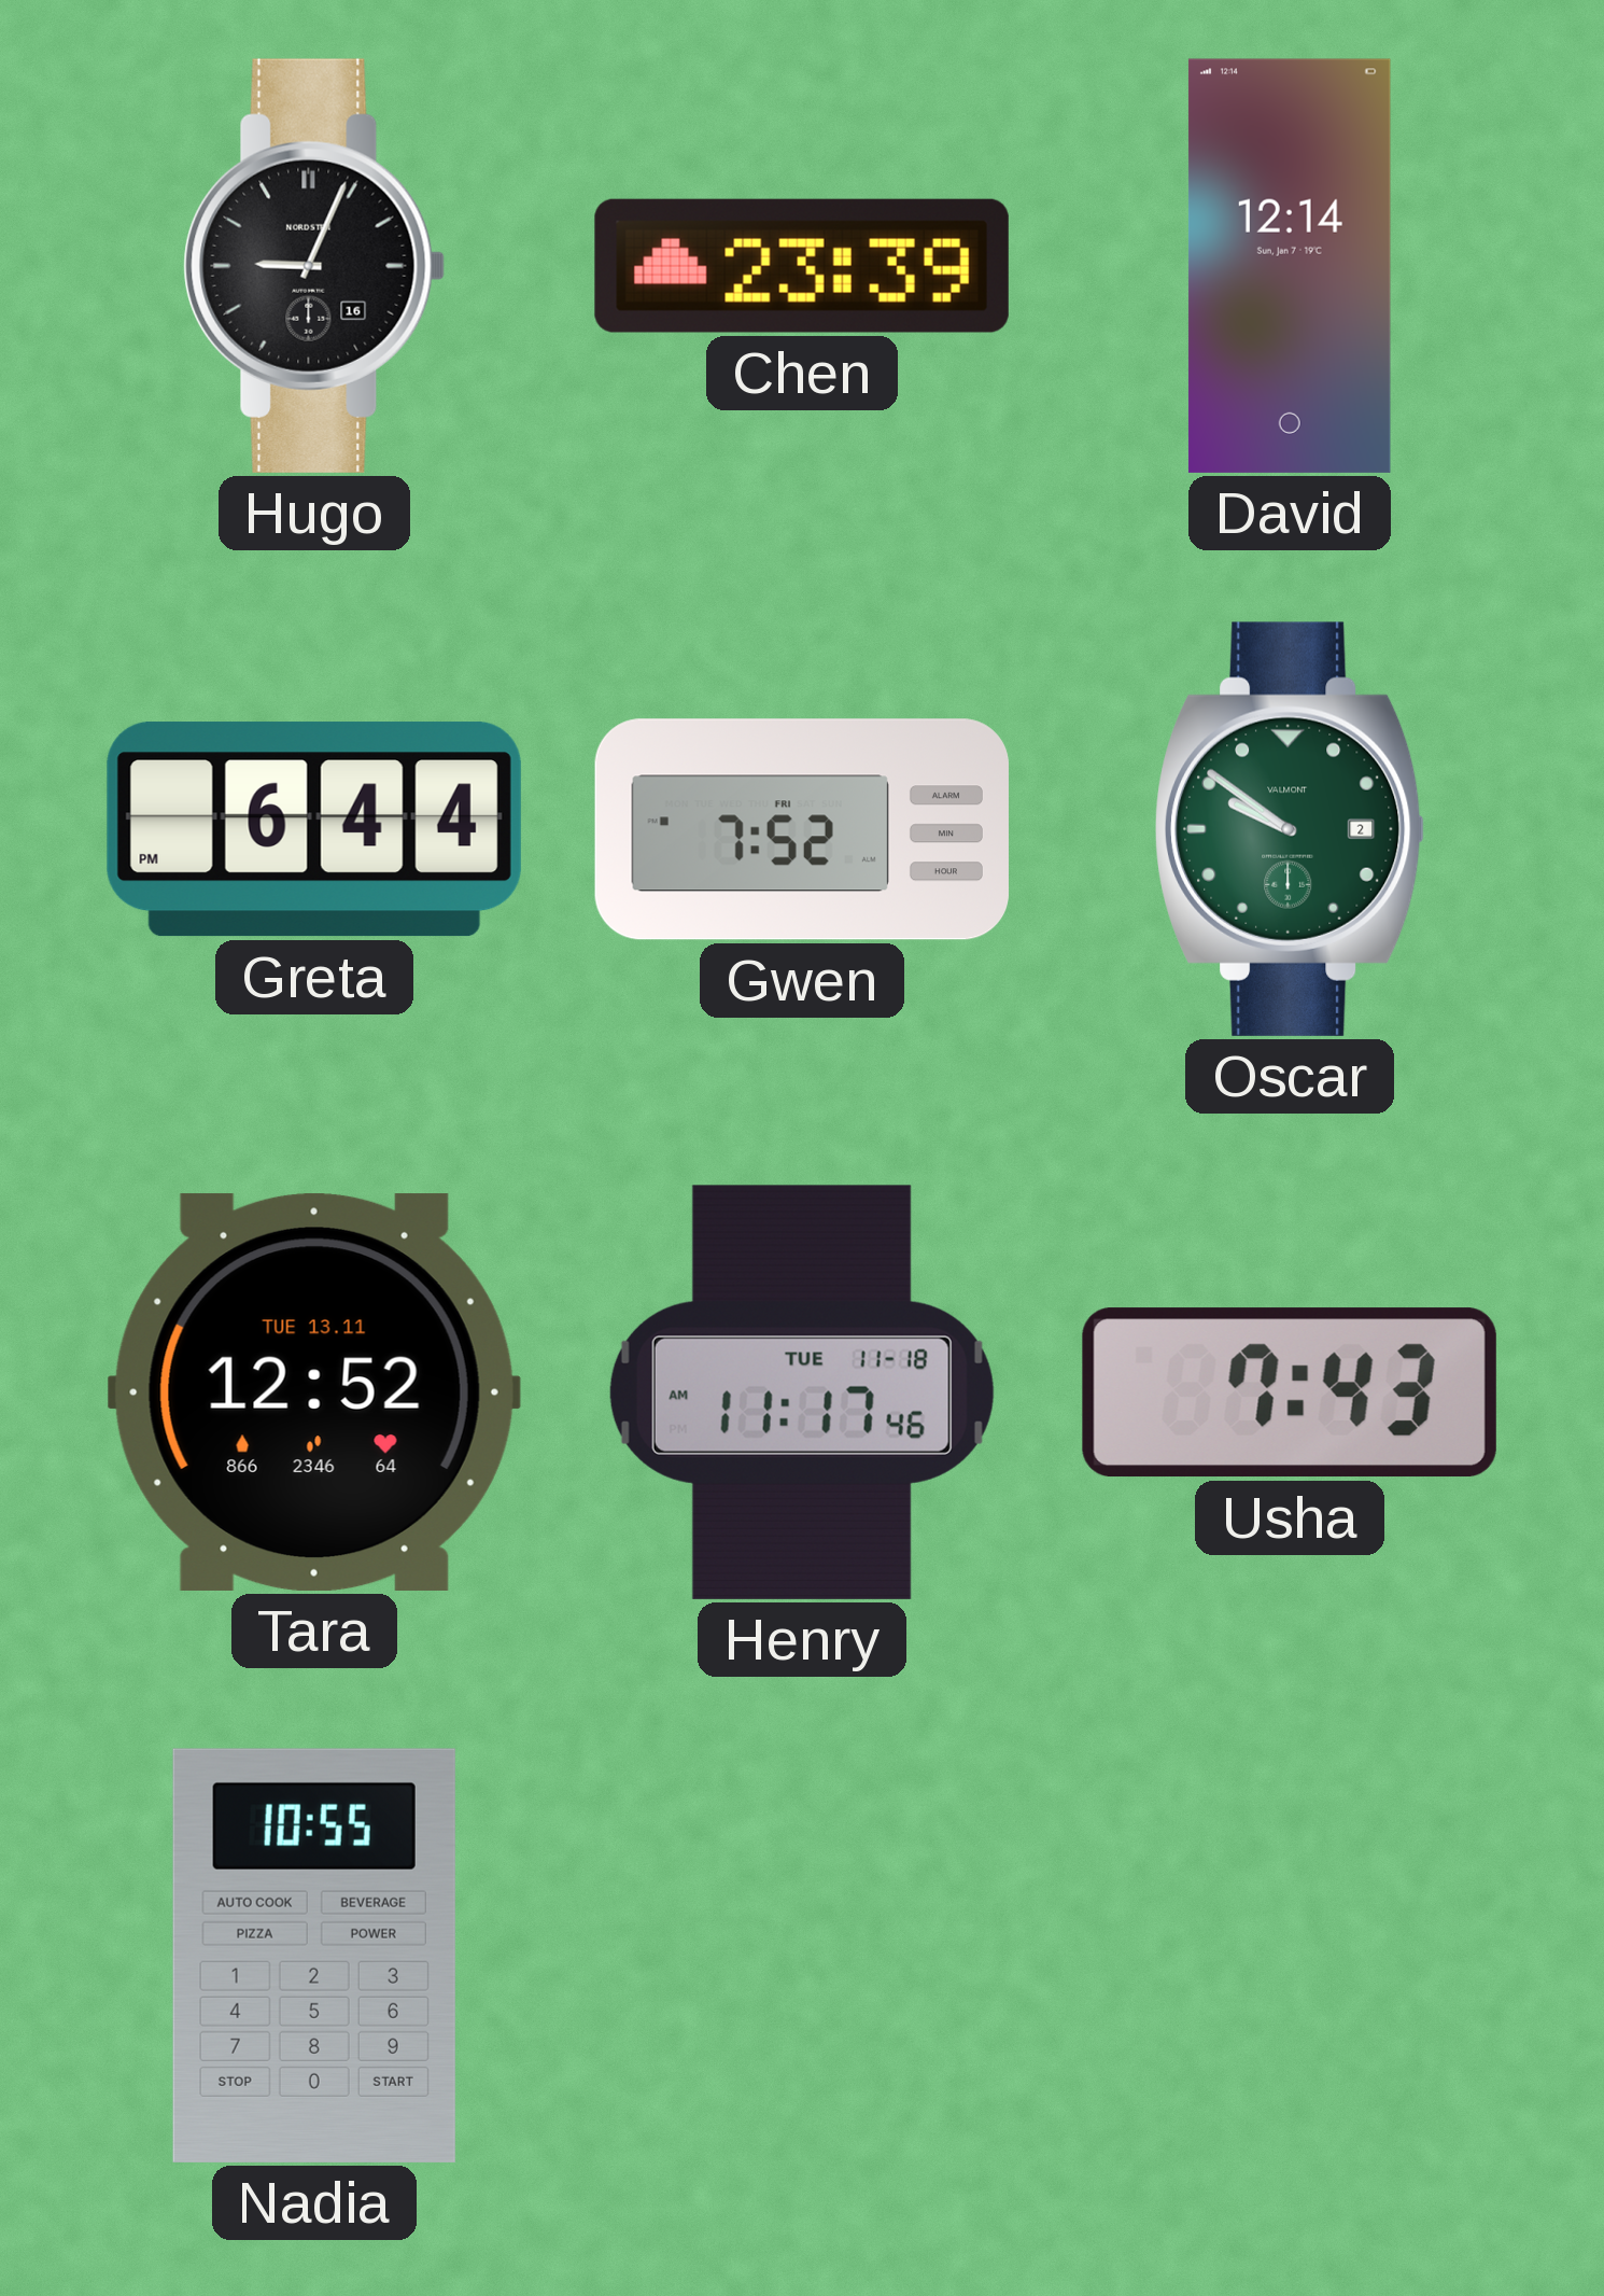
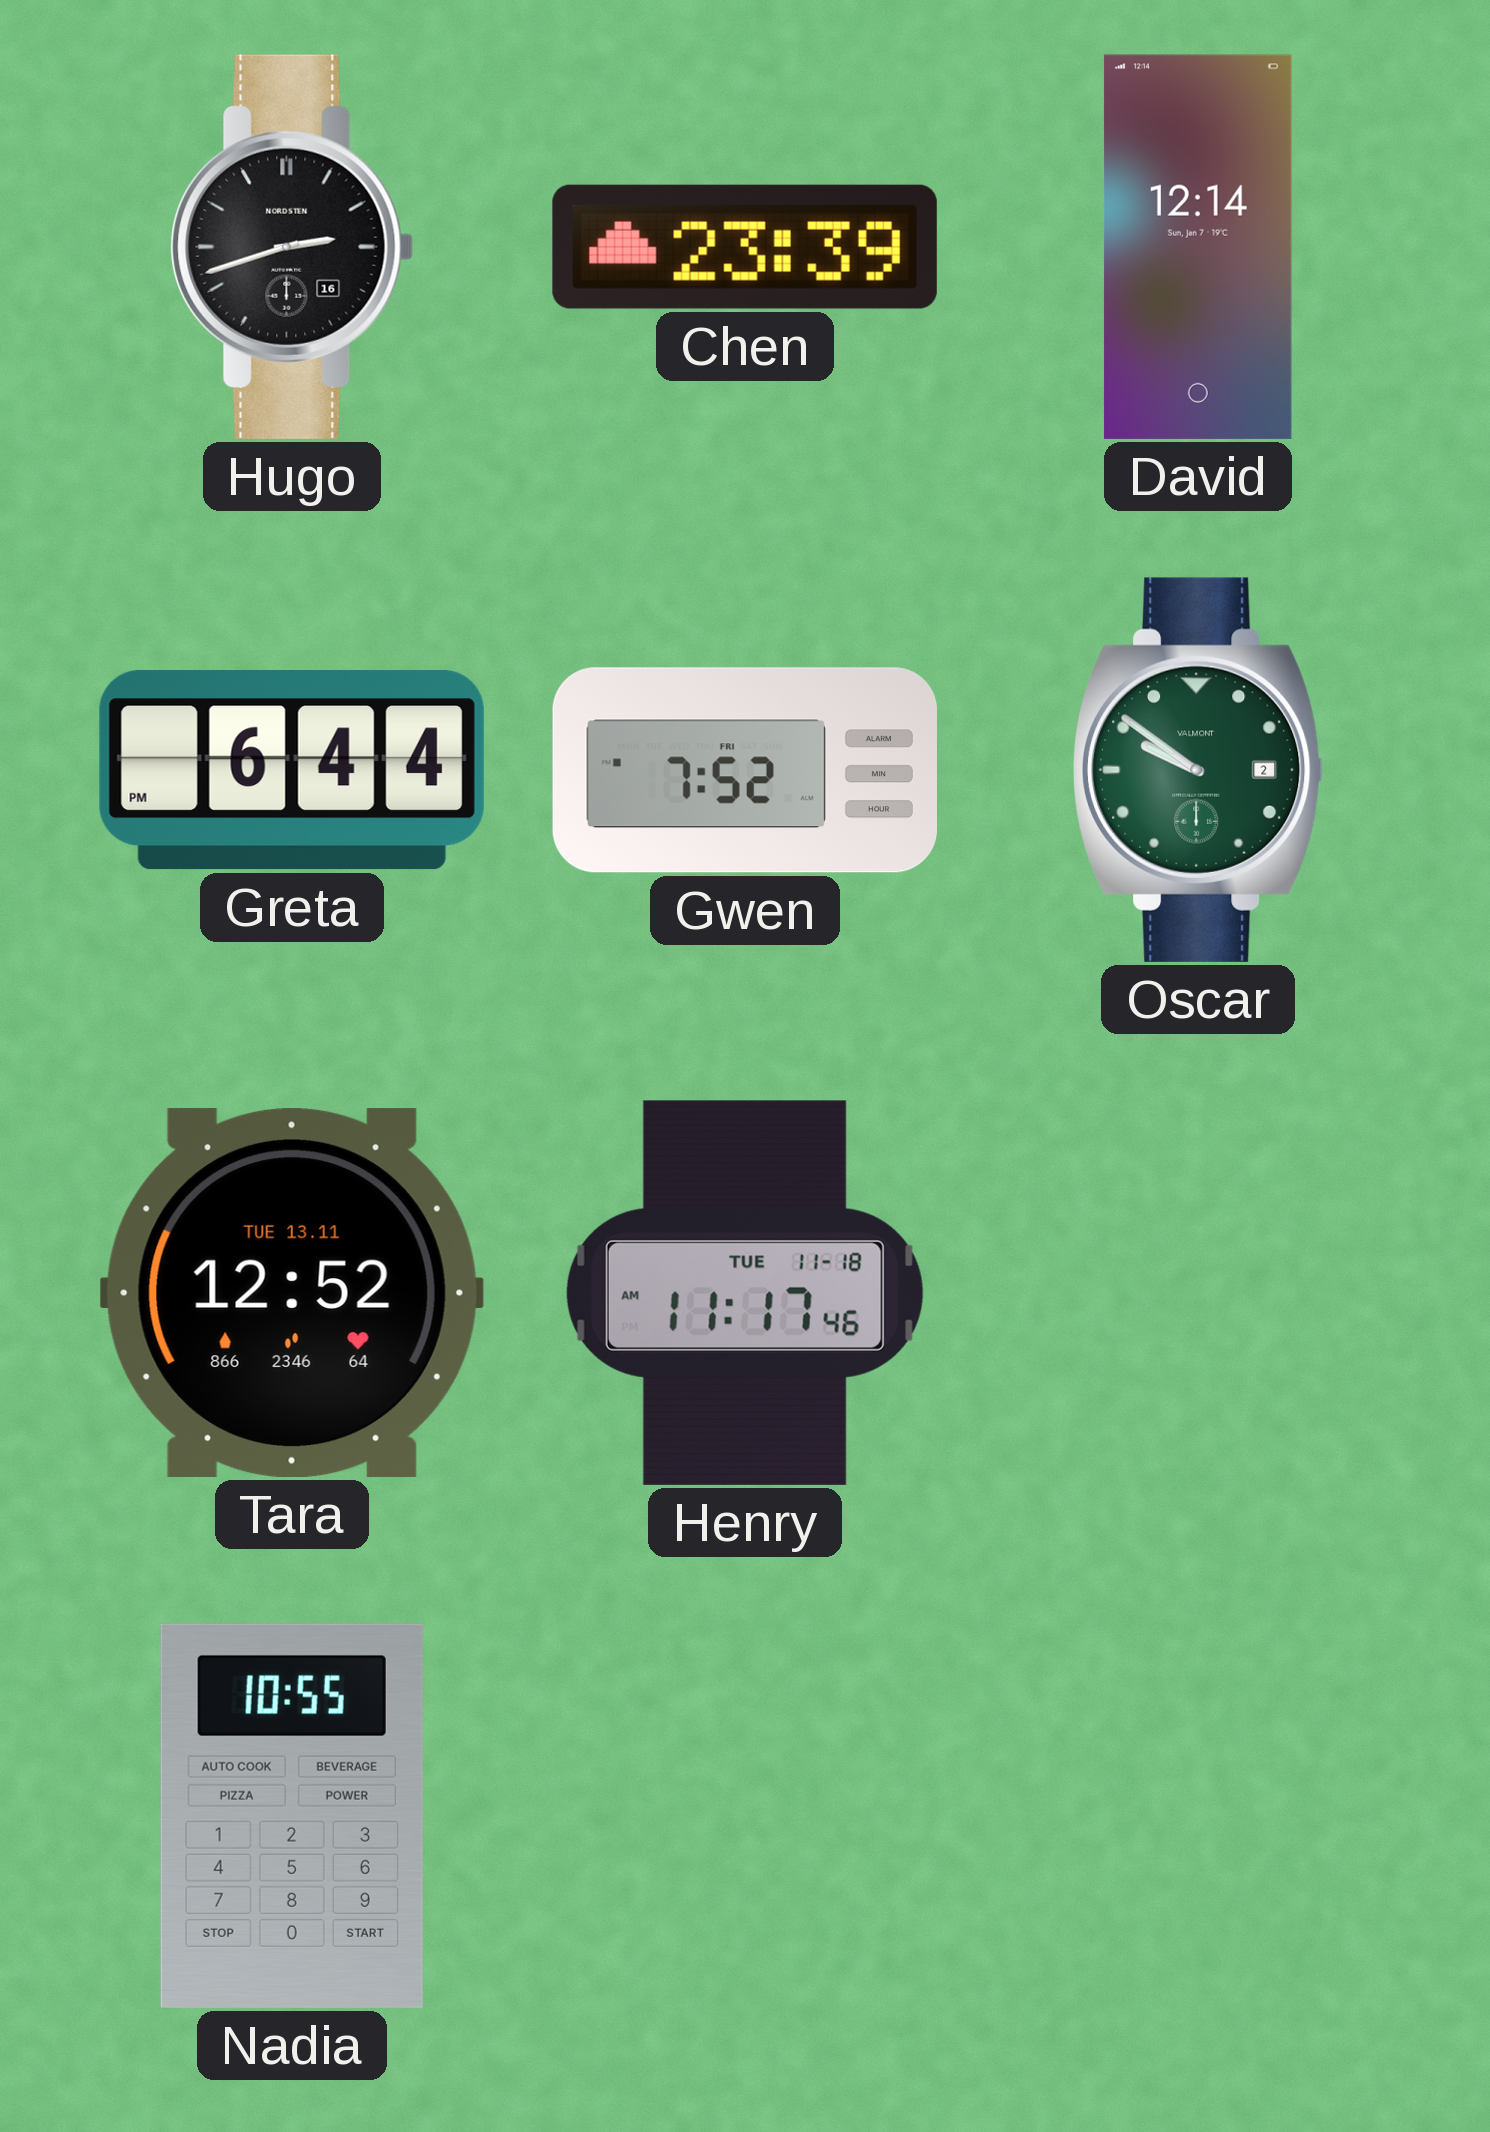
Hugo: 9:04 -> 2:42
Usha: 7:43 -> none
